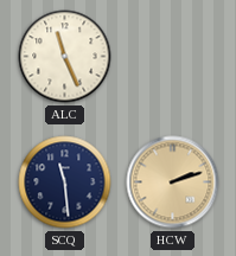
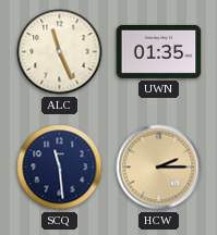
UWN: none -> 01:35
HCW: 2:12 -> 2:15
